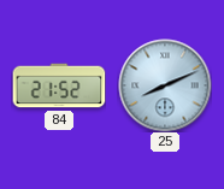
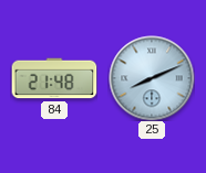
84: 21:52 -> 21:48
